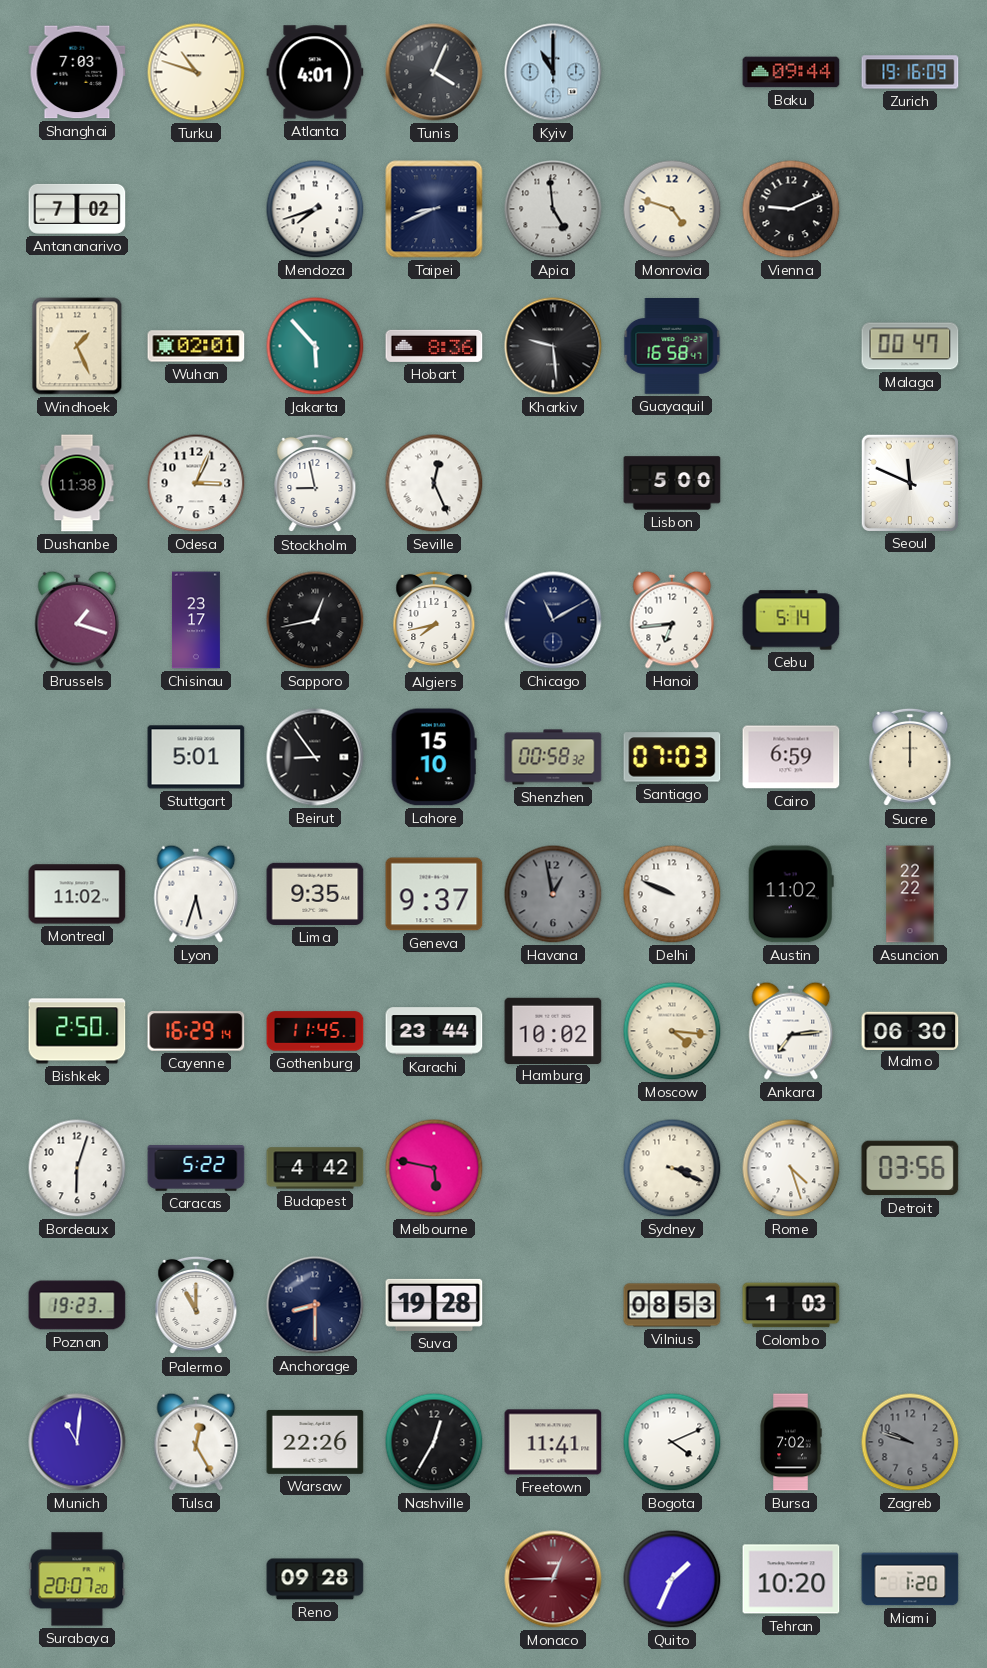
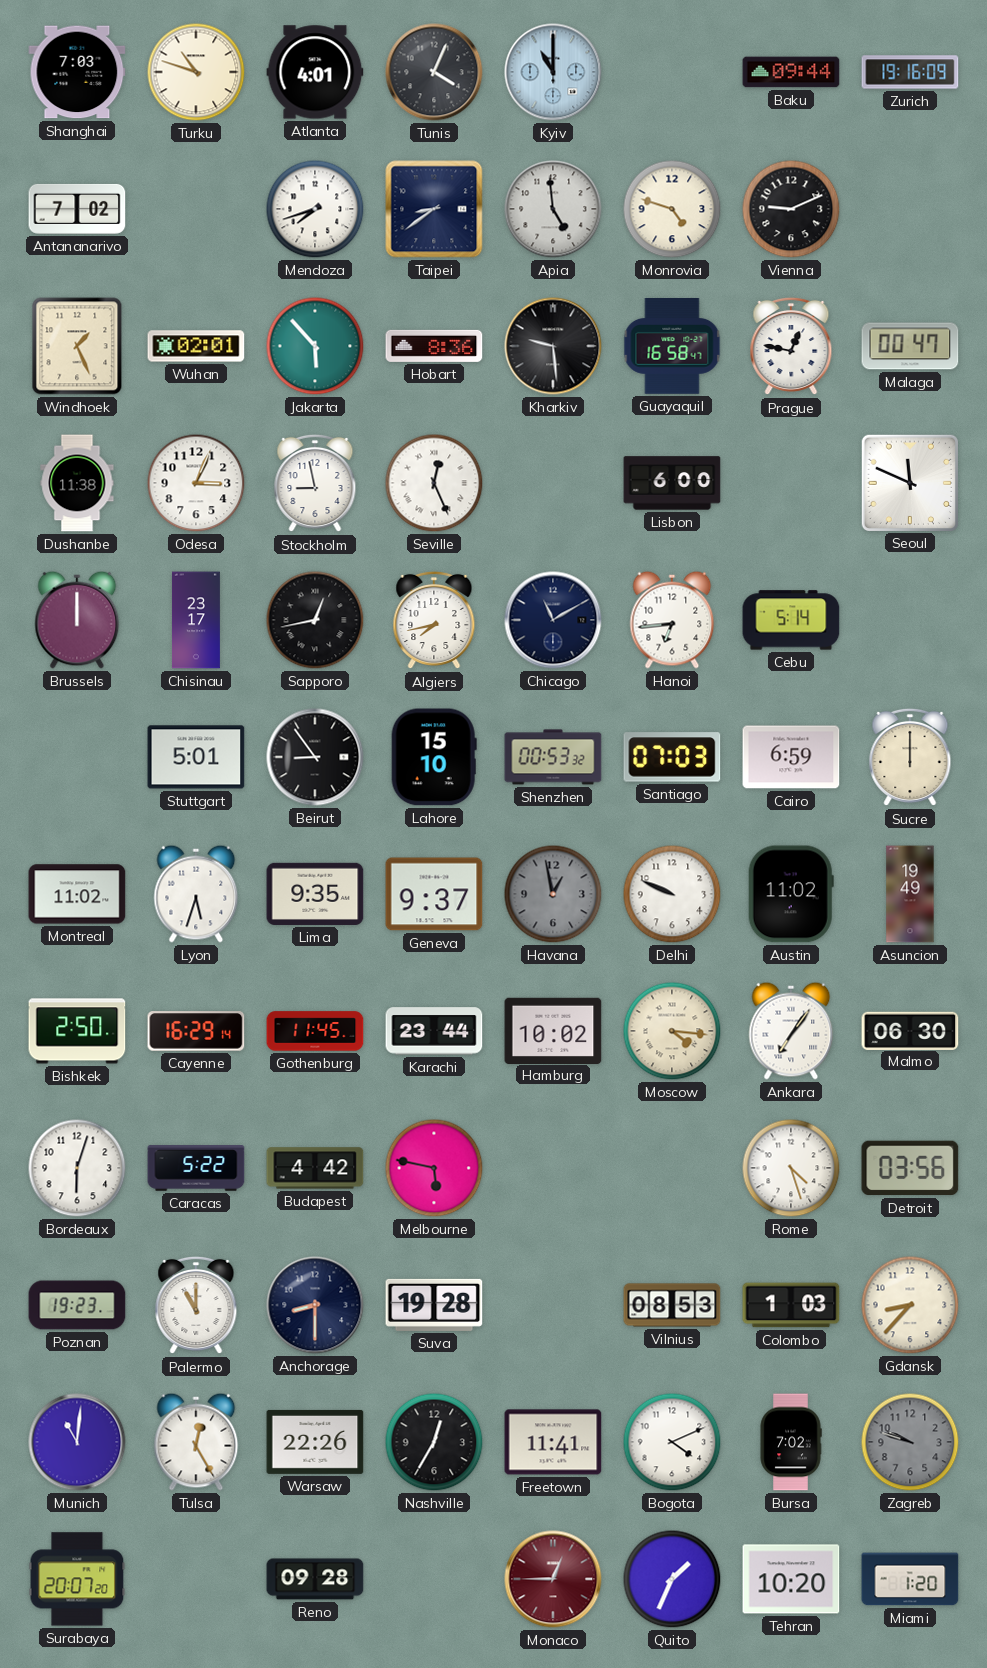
Taipei: 8:41 -> 8:39
Prague: none -> 12:47
Lisbon: 5:00 -> 6:00
Brussels: 1:18 -> 12:00
Shenzhen: 00:58 -> 00:53
Asuncion: 22:22 -> 19:49
Ankara: 7:14 -> 7:06
Sydney: 3:19 -> none
Gdansk: none -> 8:37
